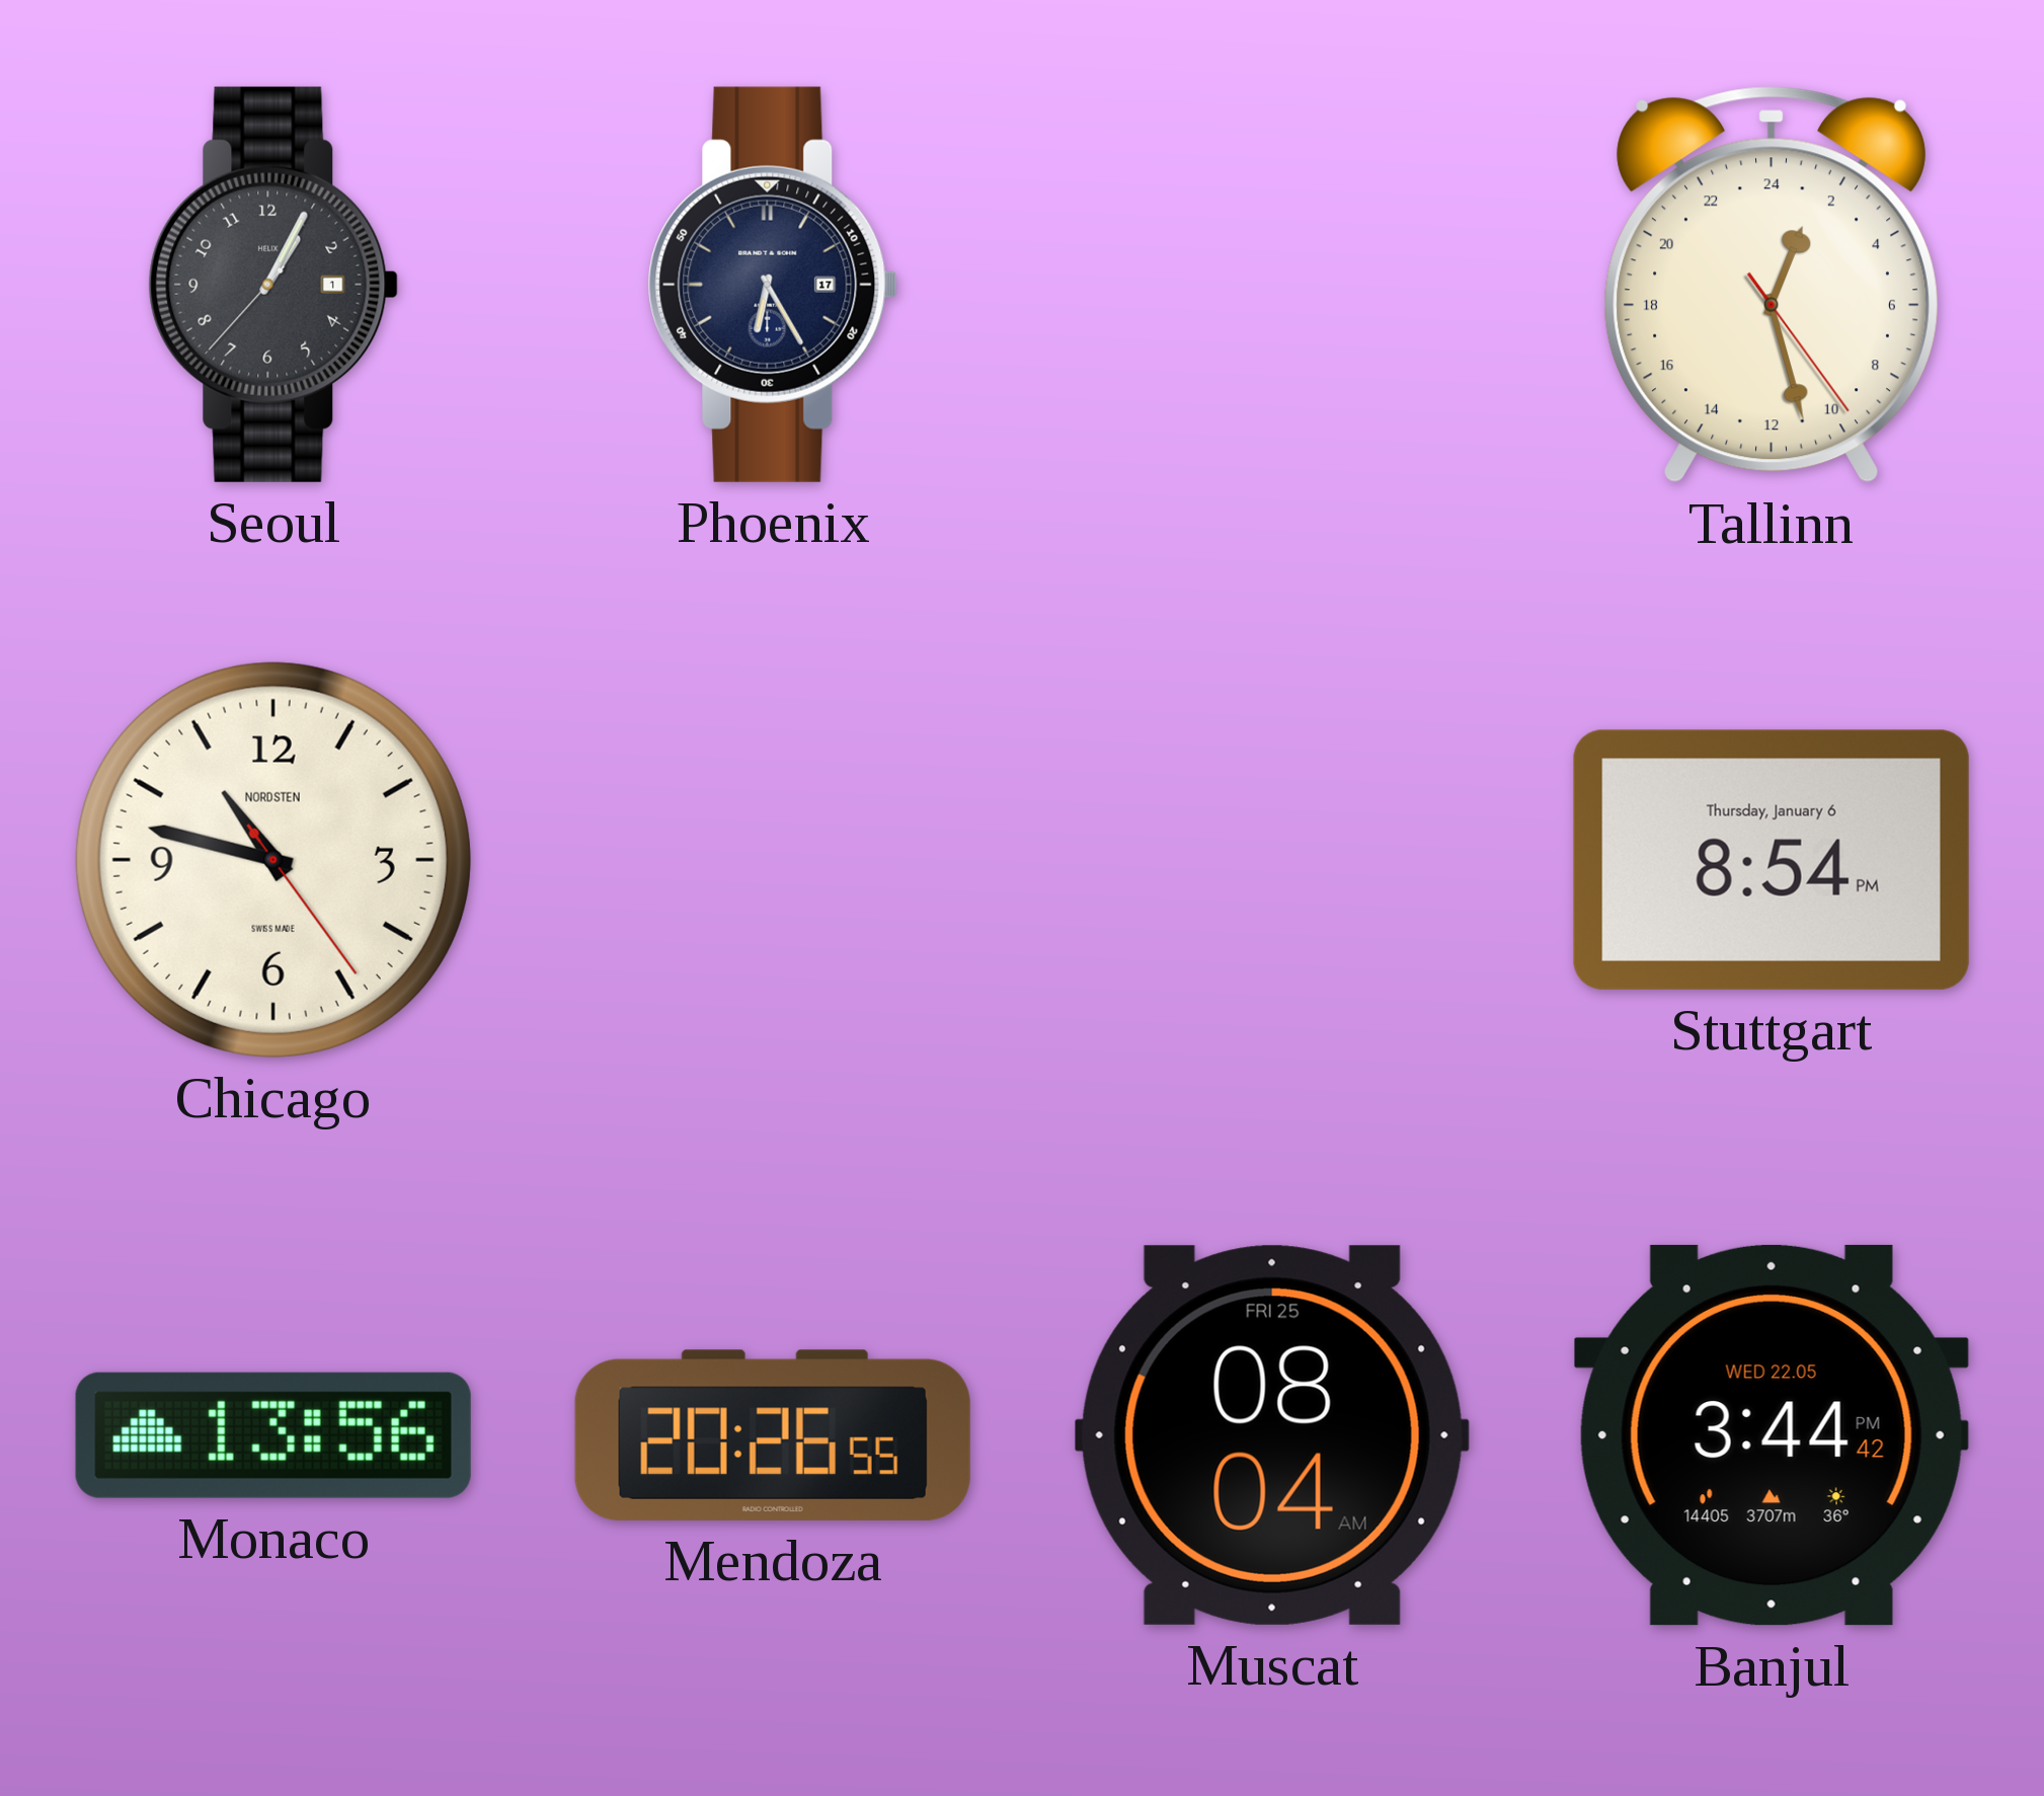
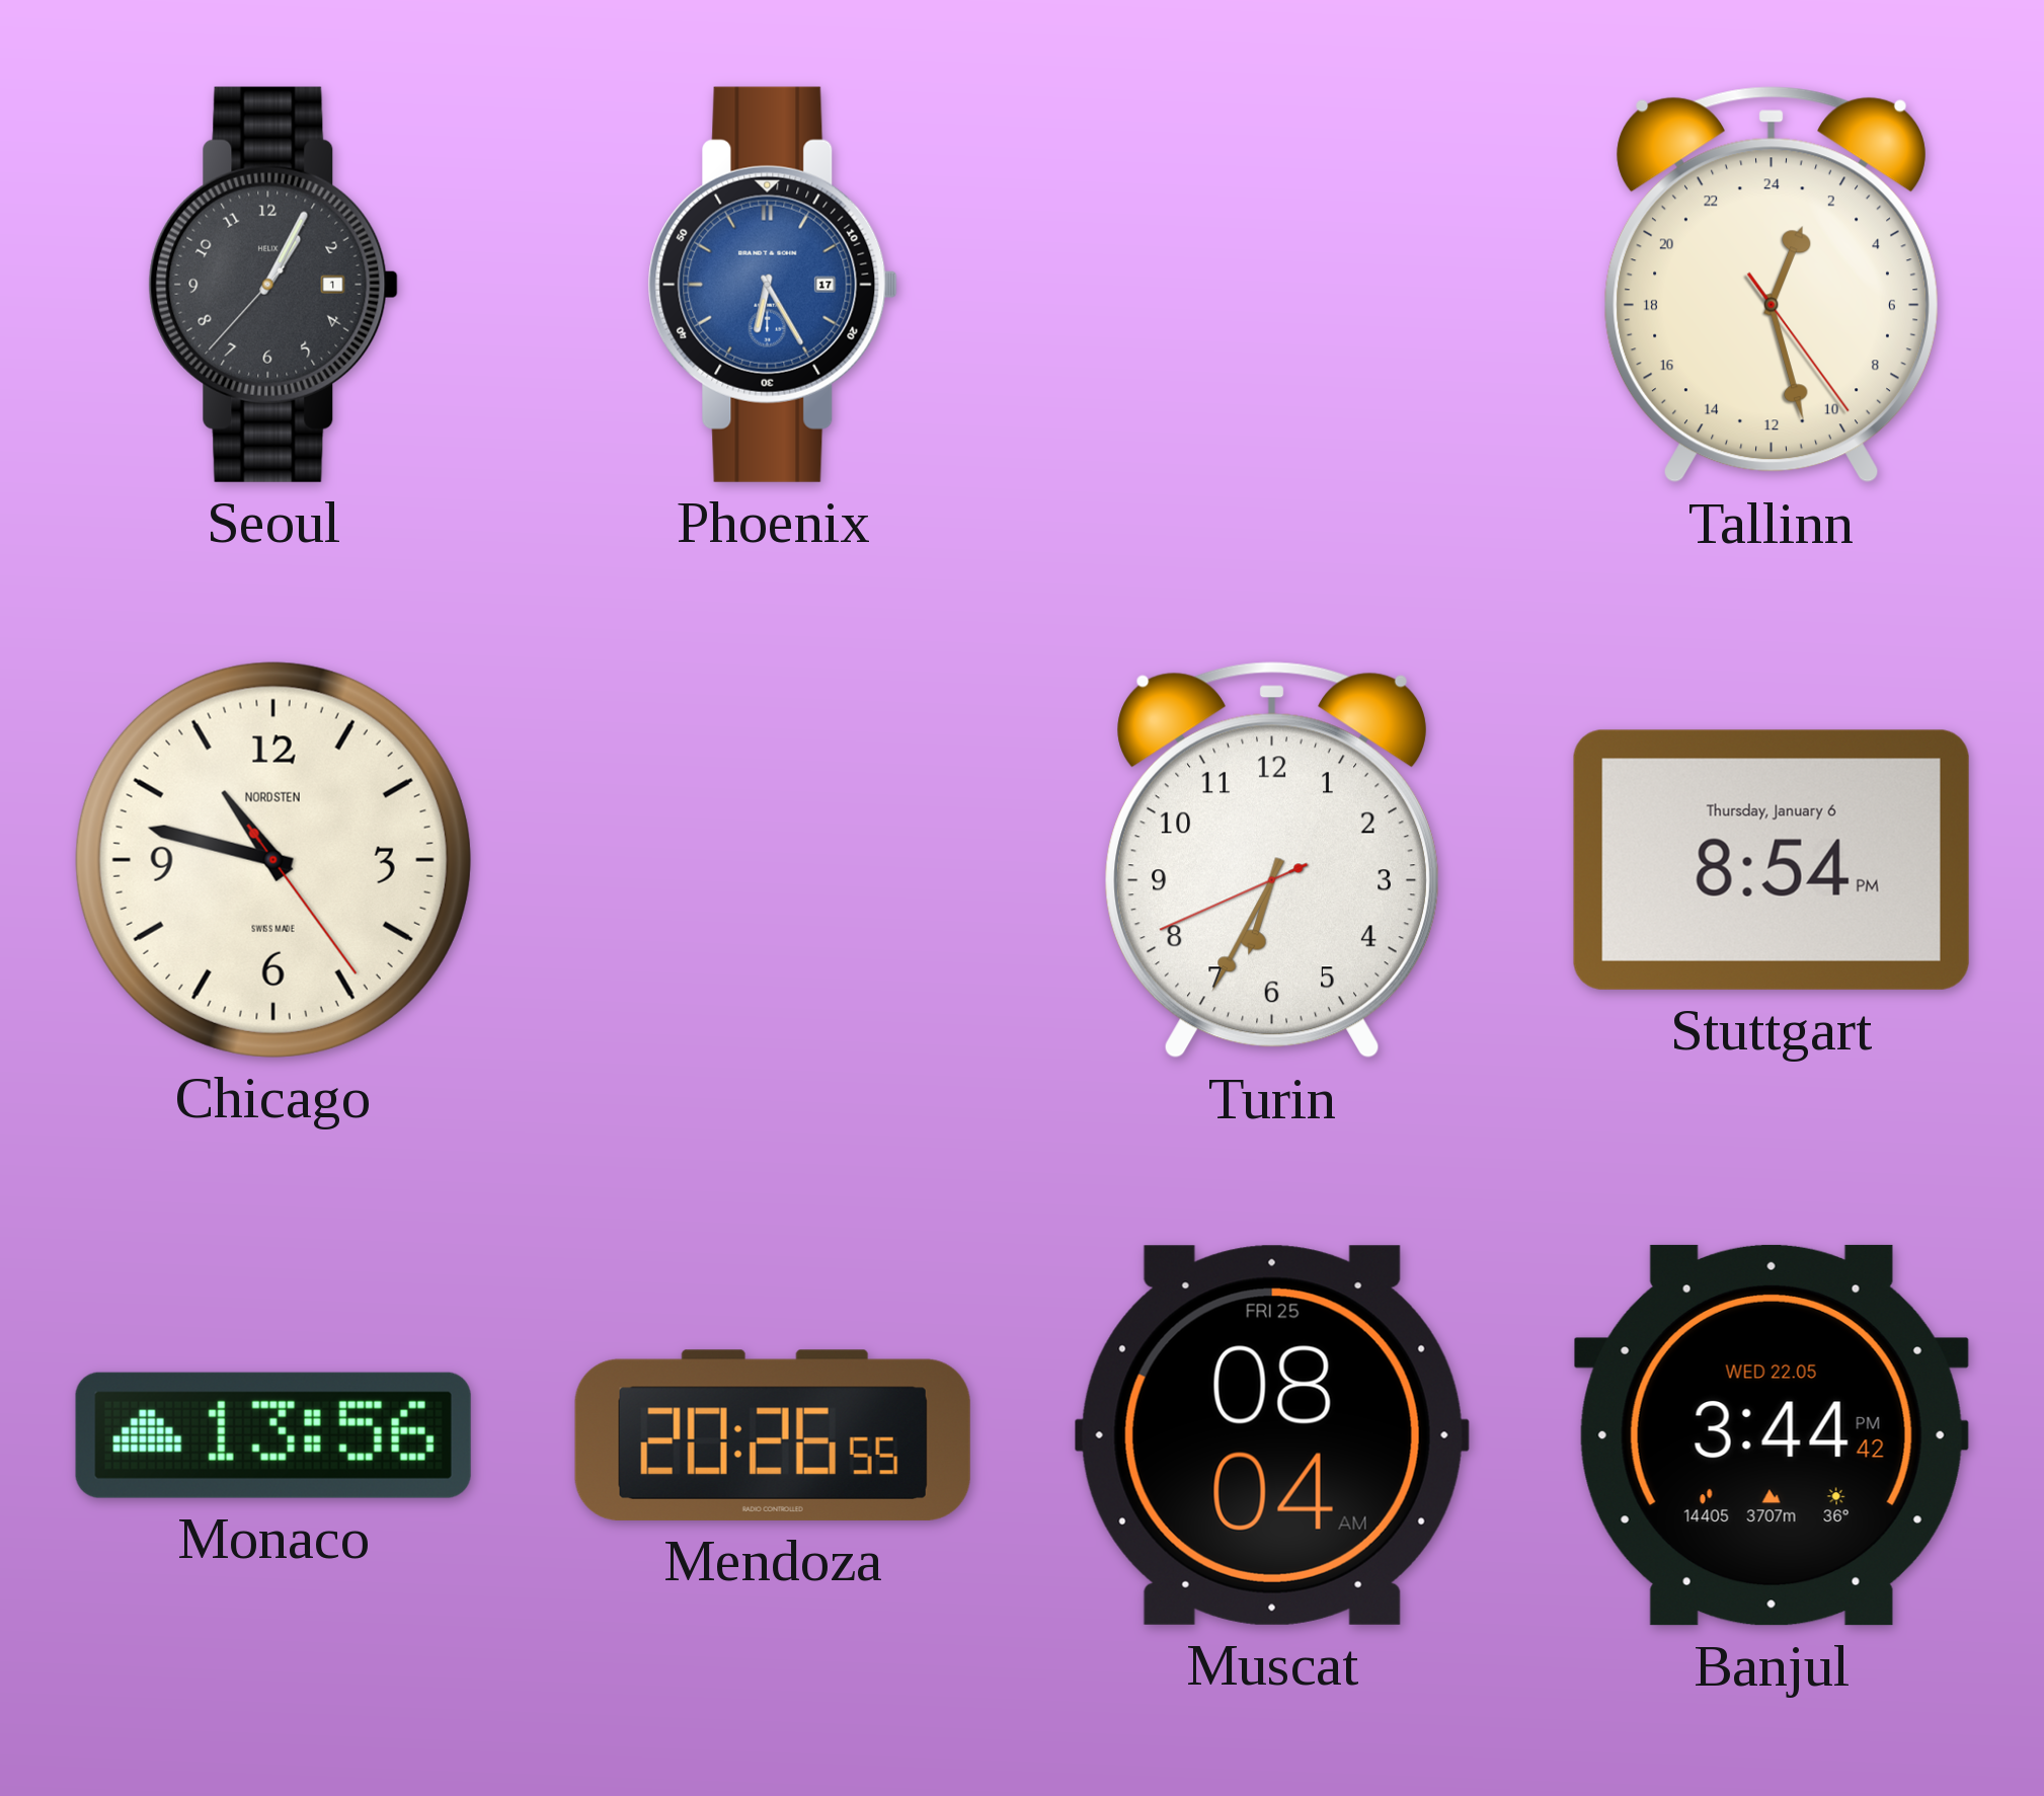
Phoenix dial: navy -> blue
Turin: none -> 6:34
